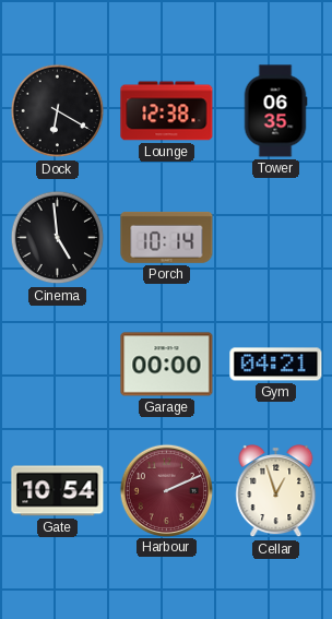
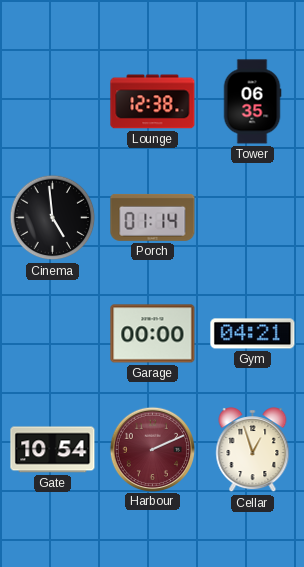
Dock: 6:20 -> none
Porch: 10:14 -> 01:14
